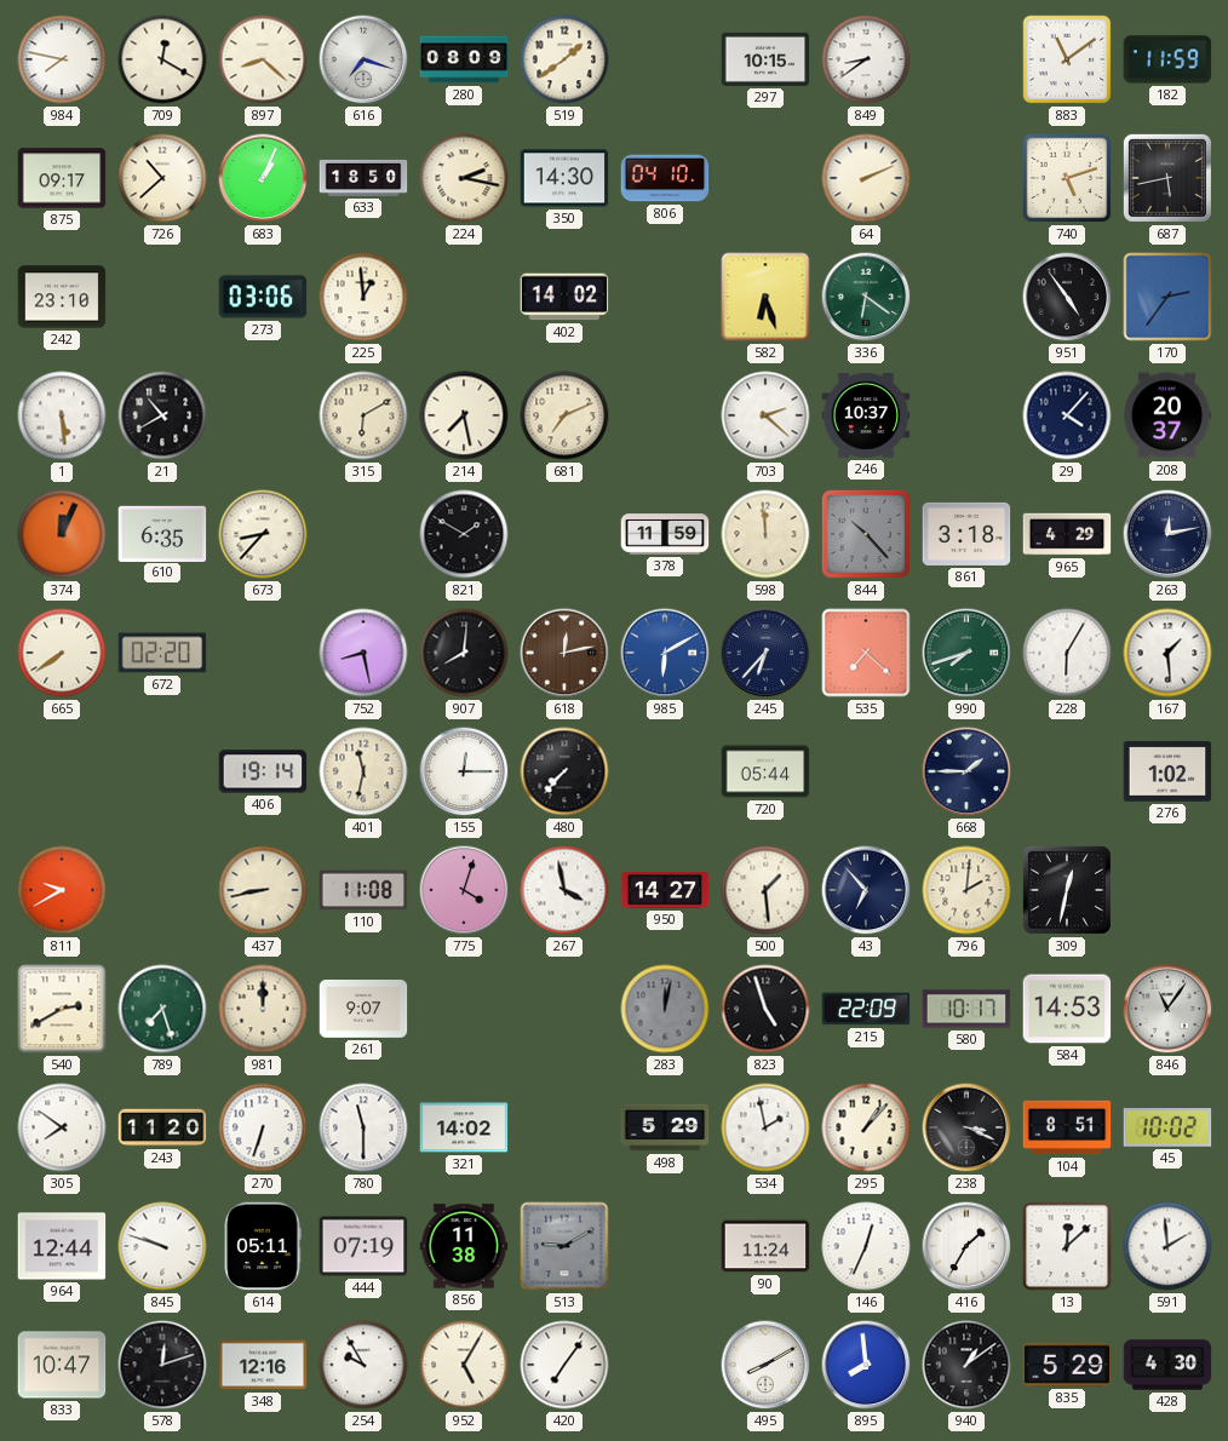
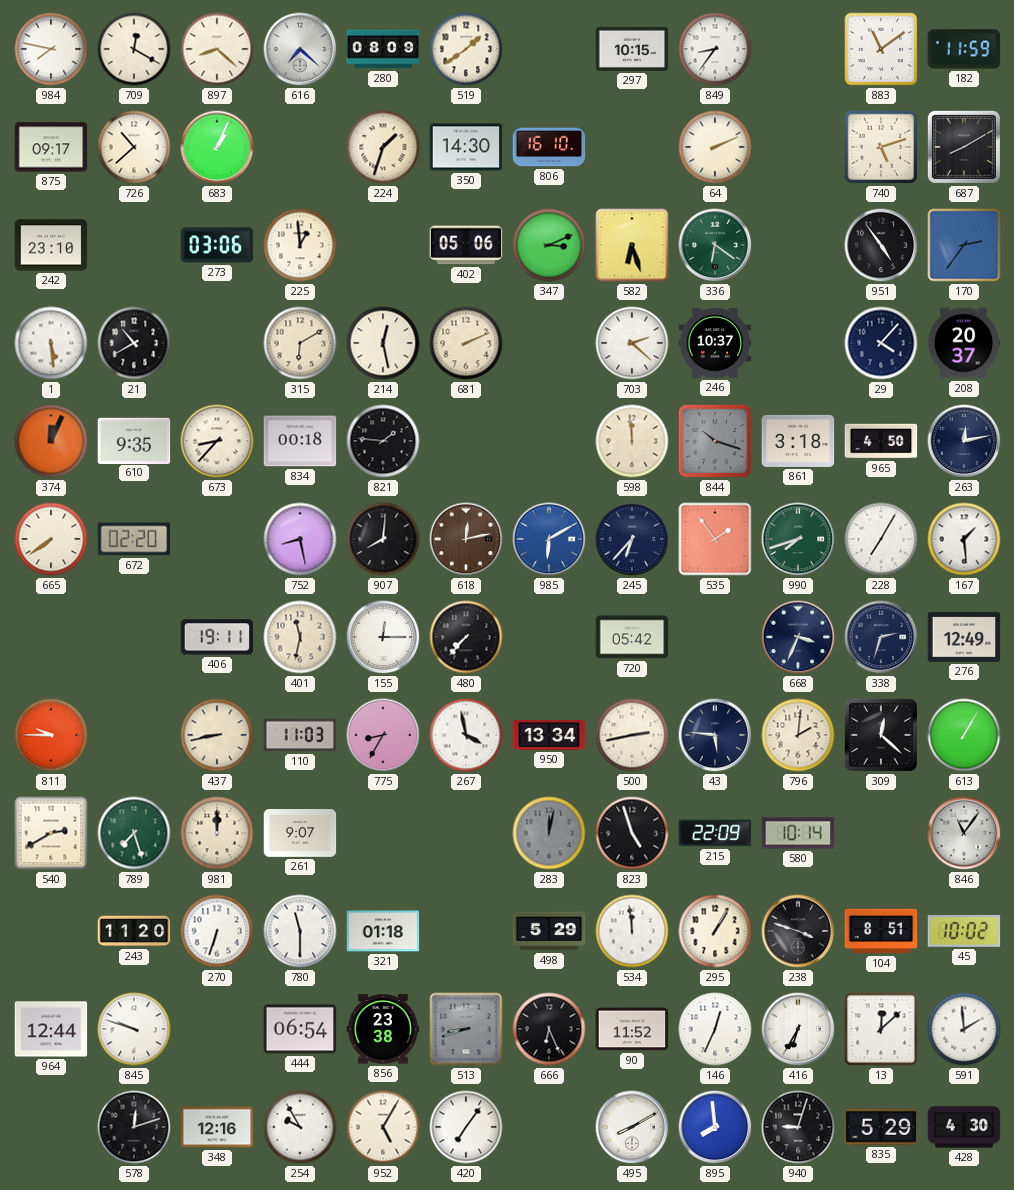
616: 7:18 -> 7:22
849: 8:39 -> 8:36
633: 18:50 -> none
224: 2:17 -> 1:33
806: 04:10 -> 16:10
687: 5:43 -> 8:10
402: 14:02 -> 05:06
347: none -> 3:11
214: 7:28 -> 12:28
681: 7:11 -> 2:11
610: 6:35 -> 9:35
834: none -> 00:18
821: 1:50 -> 1:46
378: 11:59 -> none
844: 10:23 -> 10:18
965: 4:29 -> 4:50
535: 7:22 -> 1:54
228: 6:05 -> 7:05
406: 19:14 -> 19:11
720: 05:44 -> 05:42
668: 1:45 -> 3:34
338: none -> 2:33
276: 1:02 -> 12:49
811: 9:40 -> 9:45
110: 11:08 -> 11:03
775: 4:03 -> 8:35
950: 14:27 -> 13:34
500: 1:29 -> 2:43
43: 6:53 -> 5:46
309: 12:32 -> 12:22
613: none -> 1:05
580: 10:17 -> 10:14
584: 14:53 -> none
305: 7:51 -> none
321: 14:02 -> 01:18
534: 1:58 -> 11:59
295: 1:07 -> 1:05
238: 3:19 -> 3:48
614: 05:11 -> none
444: 07:19 -> 06:54
856: 11:38 -> 23:38
513: 9:10 -> 8:42
666: none -> 6:26
90: 11:24 -> 11:52
416: 1:35 -> 6:35
833: 10:47 -> none
940: 1:09 -> 9:03
